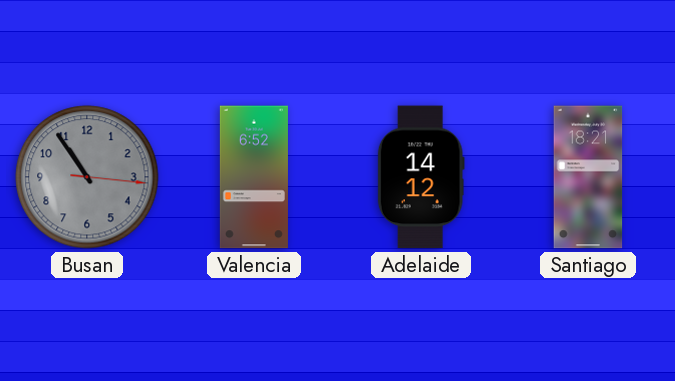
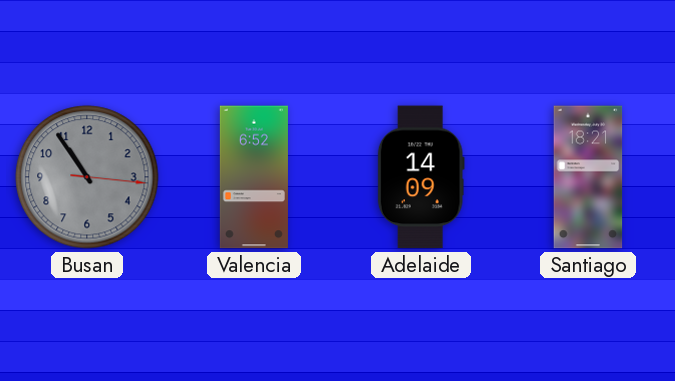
Adelaide: 14:12 -> 14:09
